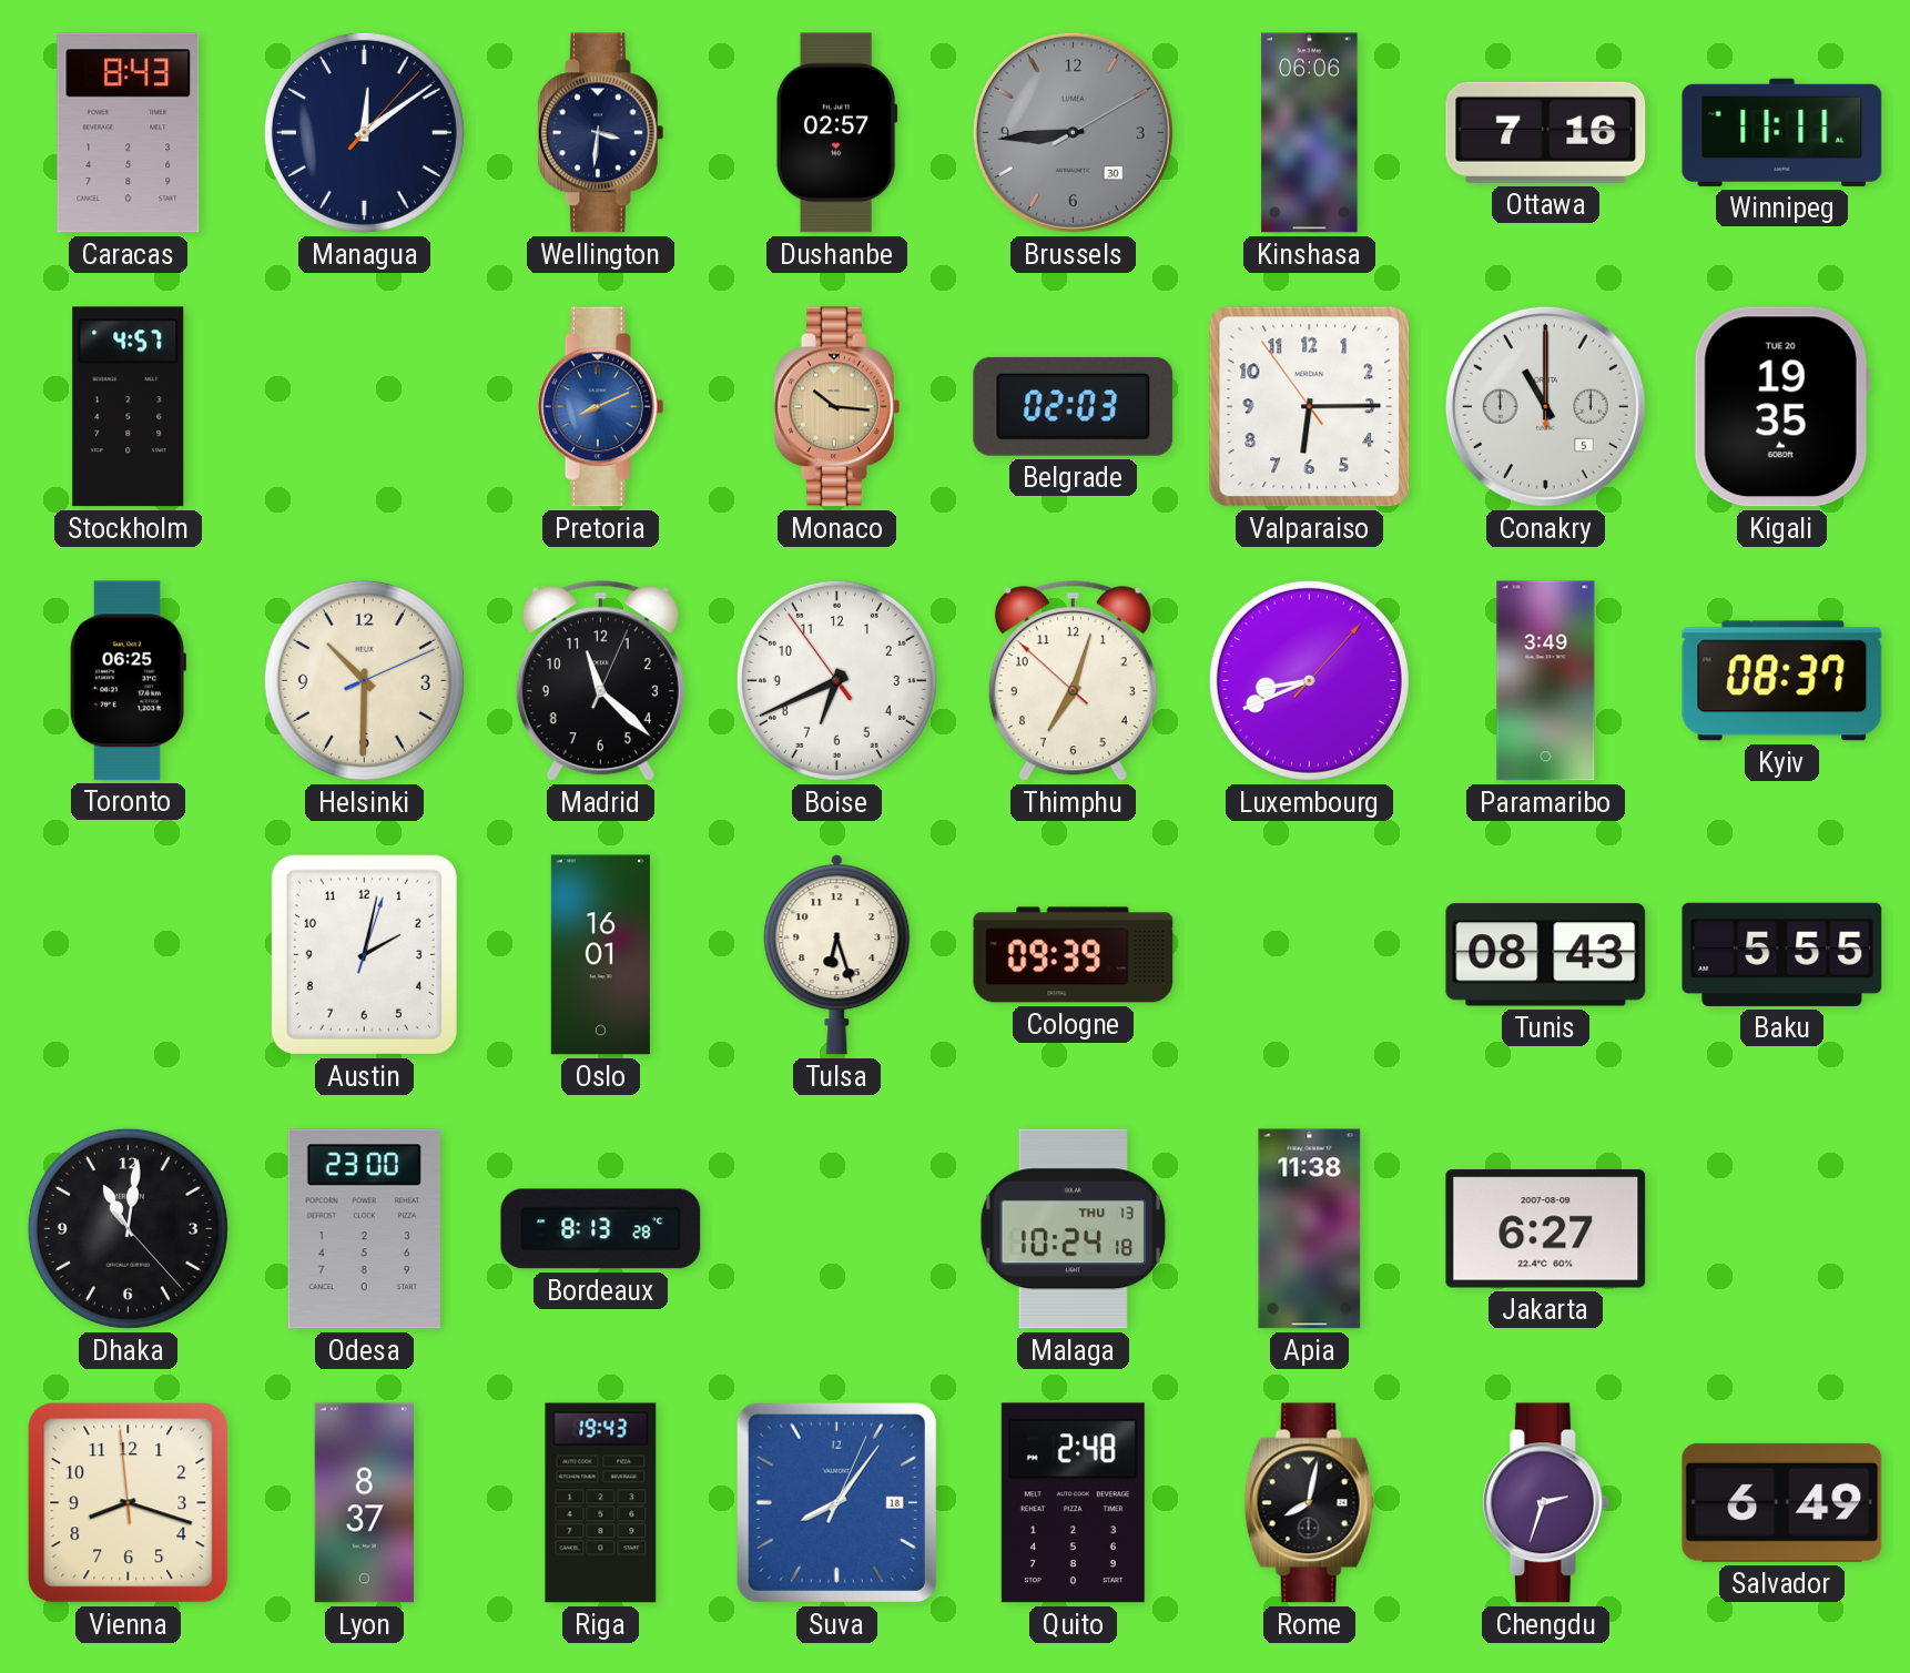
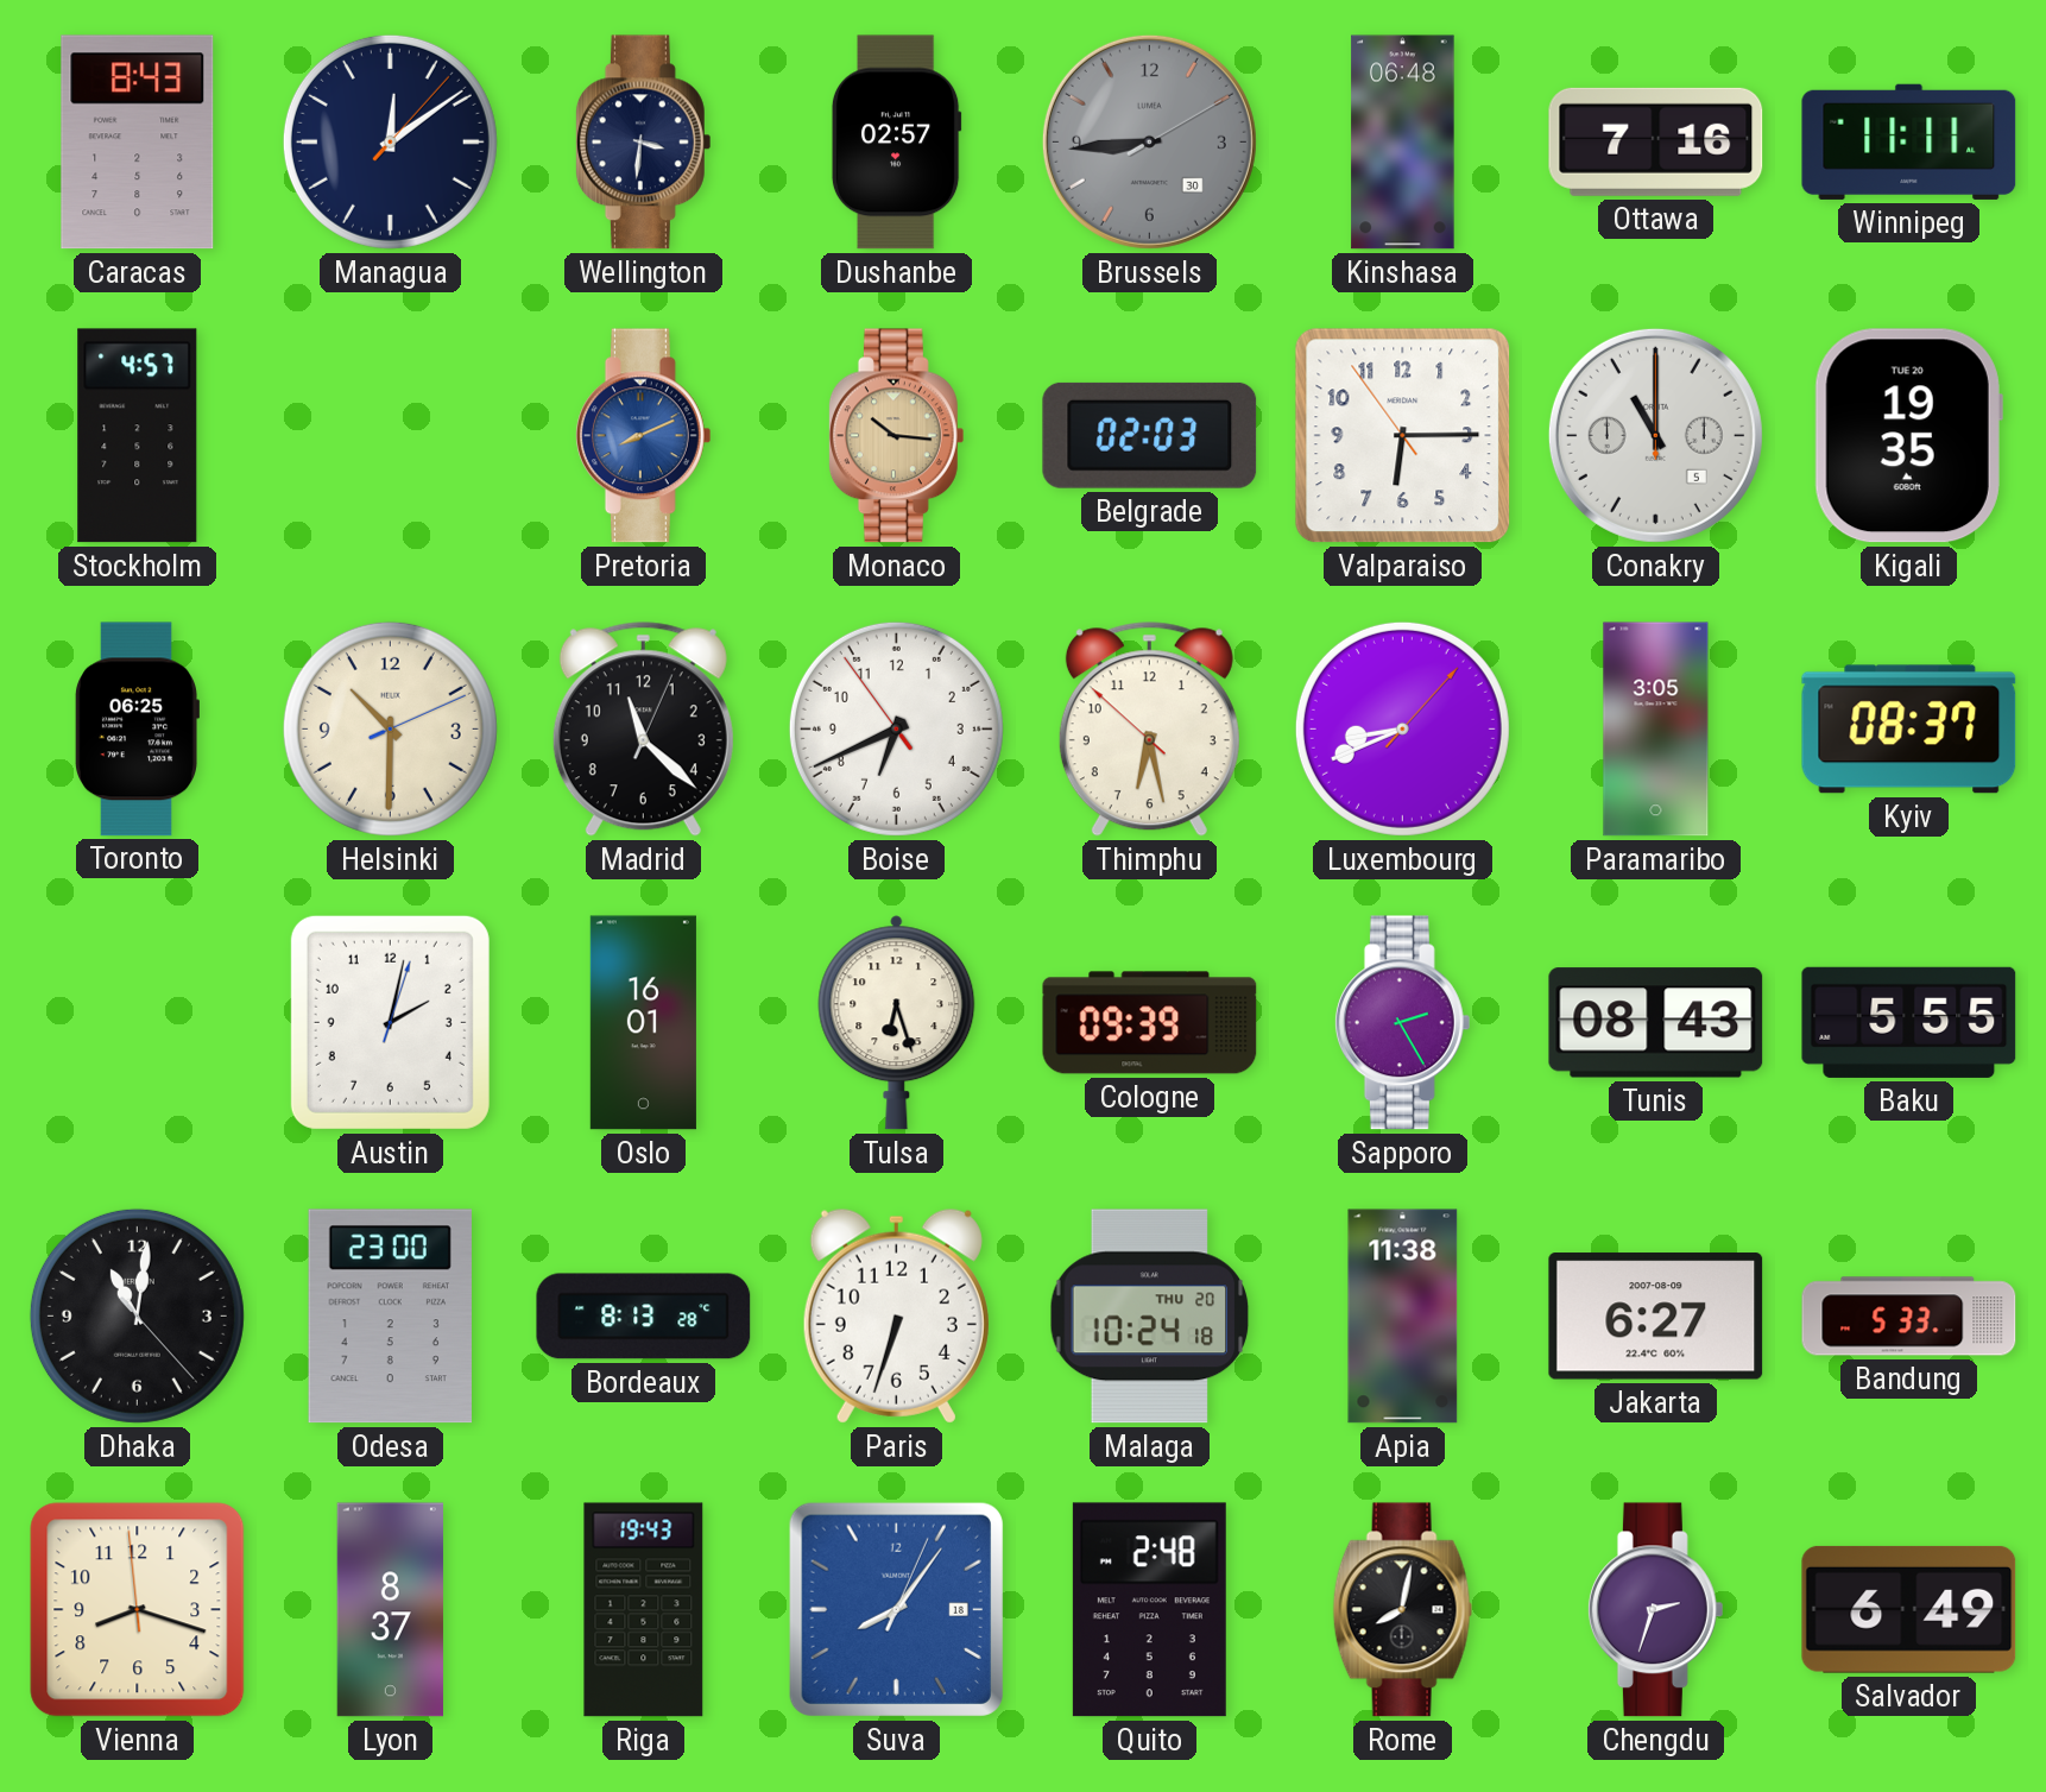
Kinshasa: 06:06 -> 06:48
Thimphu: 7:02 -> 6:27
Paramaribo: 3:49 -> 3:05
Sapporo: none -> 2:25
Paris: none -> 6:33
Malaga date: THU 13 -> THU 20
Bandung: none -> 5:33
